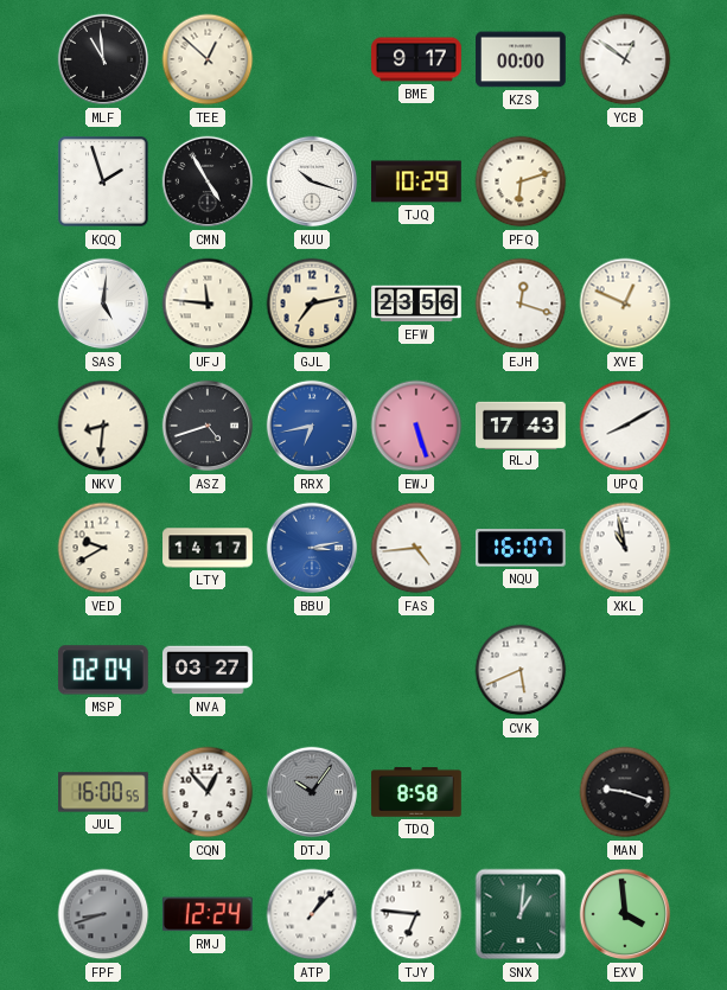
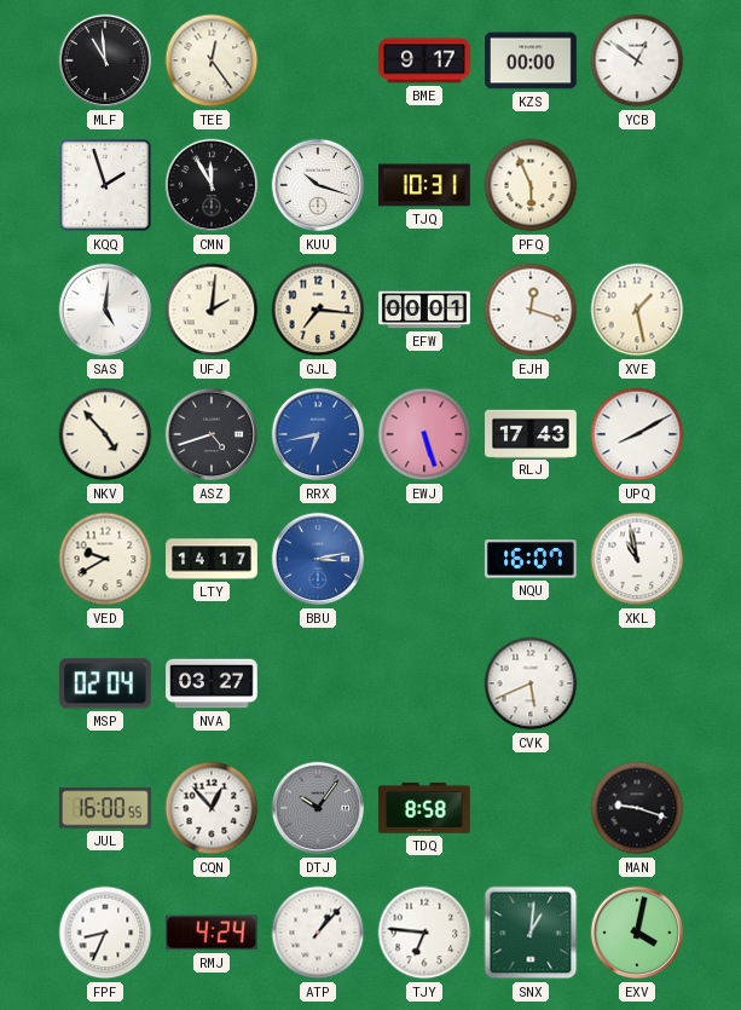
TEE: 12:52 -> 12:24
CMN: 4:55 -> 11:55
TJQ: 10:29 -> 10:31
PFQ: 6:12 -> 5:56
UFJ: 11:46 -> 2:01
GJL: 7:13 -> 7:16
EFW: 23:56 -> 00:01
XVE: 12:49 -> 1:28
NKV: 8:31 -> 4:53
FAS: 4:44 -> none
FPF: 8:42 -> 8:34
FPF dial: grey -> white
RMJ: 12:24 -> 4:24
EXV: 3:59 -> 4:02
